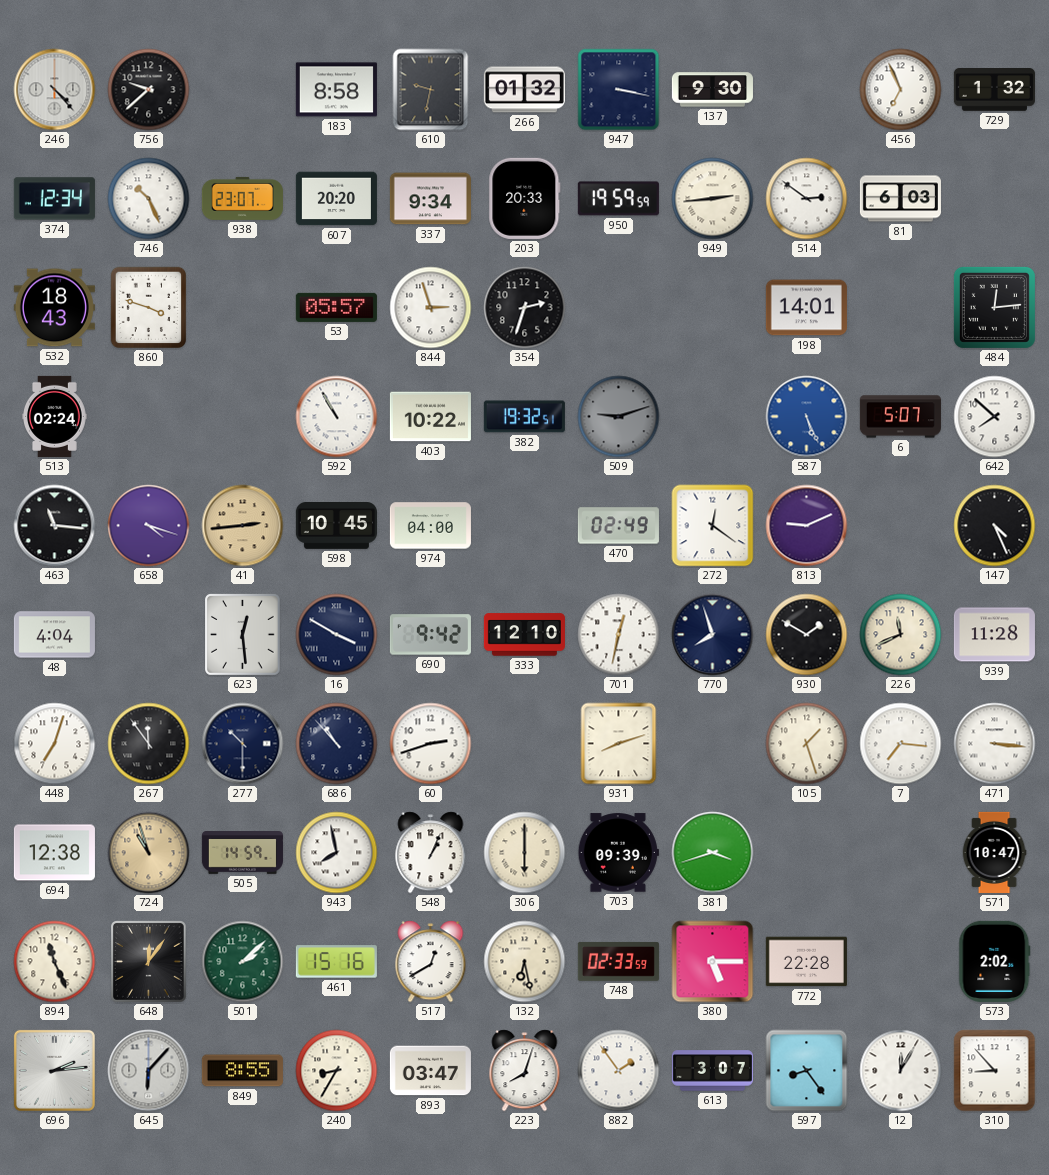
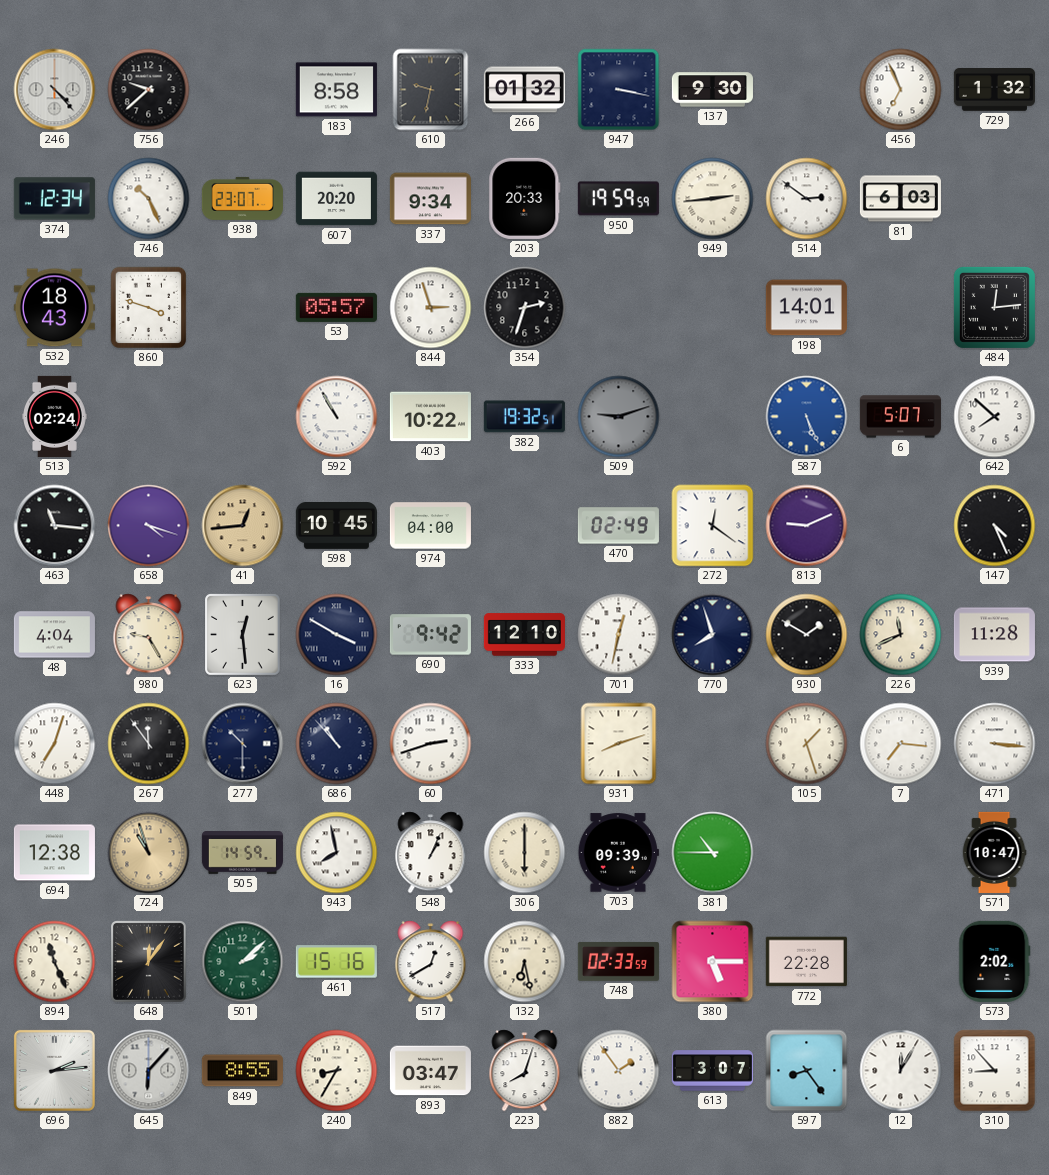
41: 2:44 -> 12:44
980: none -> 9:25
381: 3:42 -> 10:45
